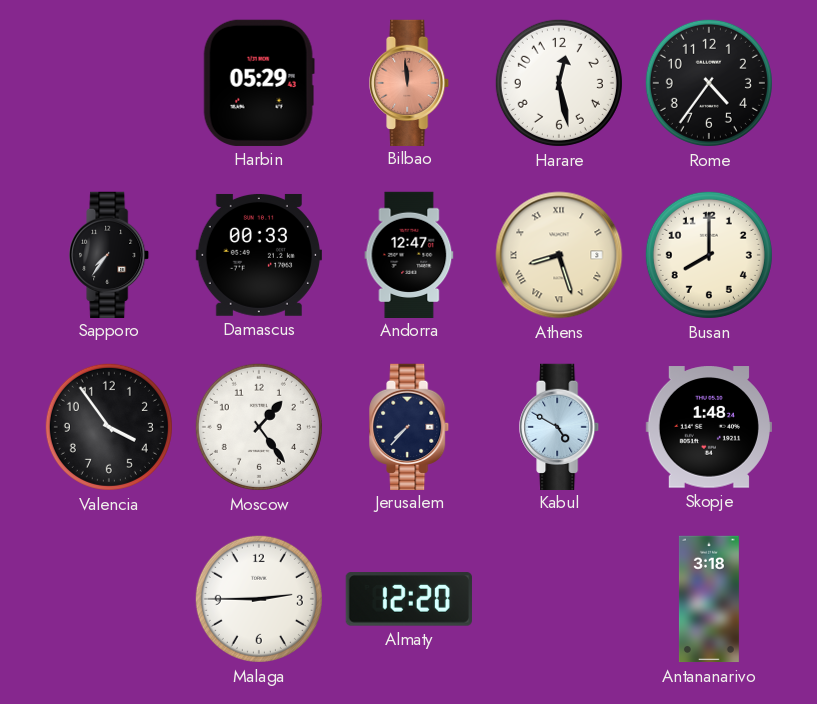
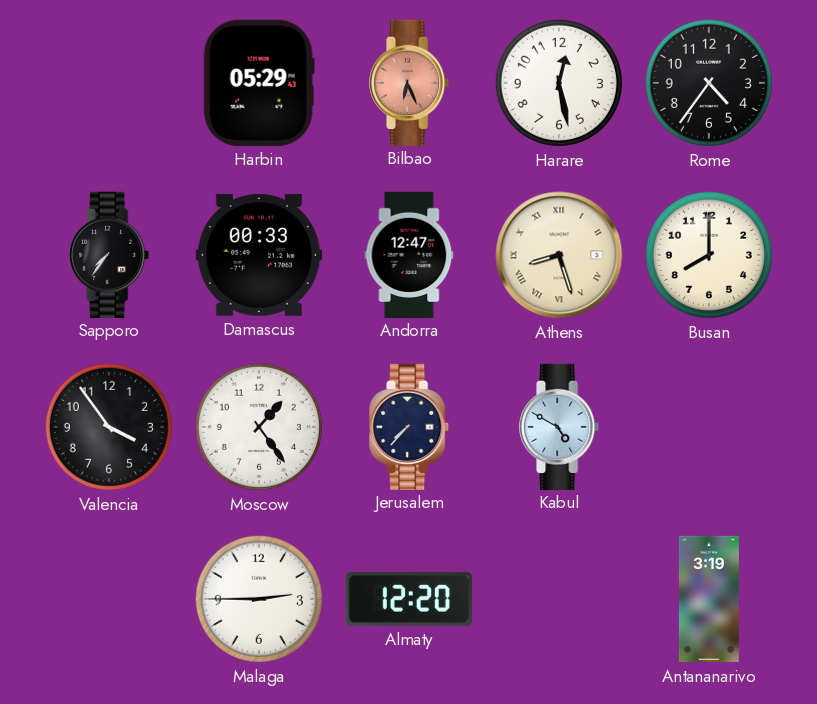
Bilbao: 11:59 -> 6:26
Skopje: 1:48 -> none
Antananarivo: 3:18 -> 3:19
